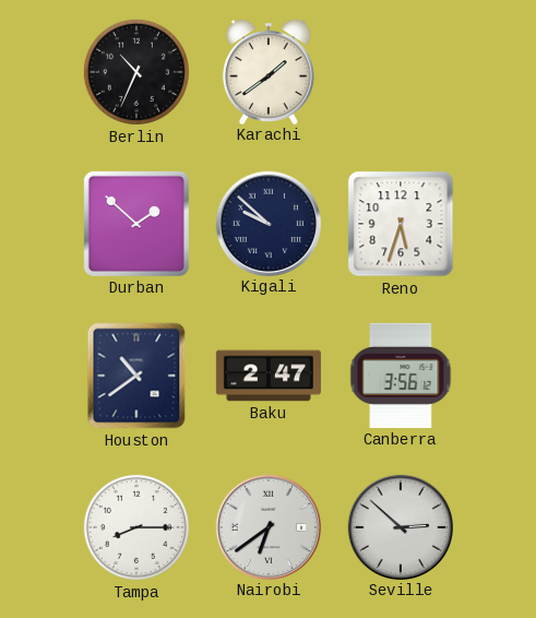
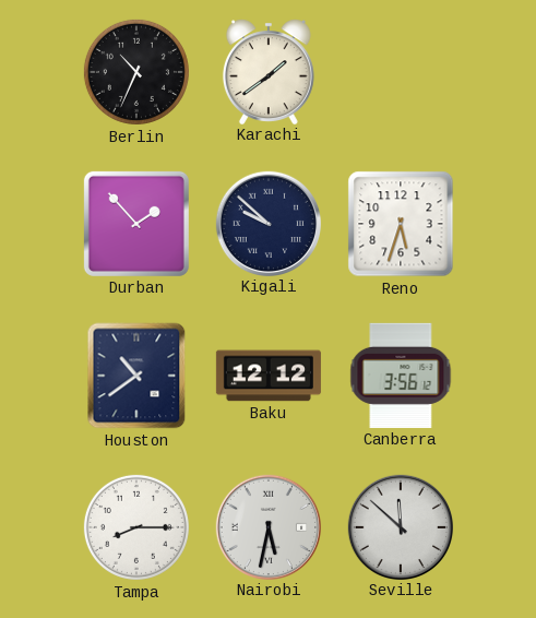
Durban: 1:52 -> 1:53
Baku: 2:47 -> 12:12
Nairobi: 6:39 -> 5:32
Seville: 2:52 -> 11:52
